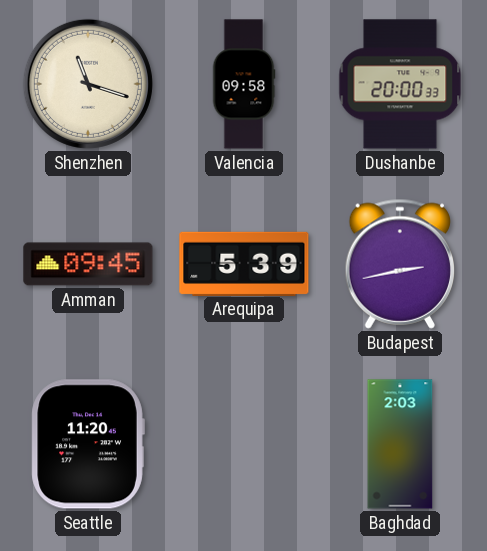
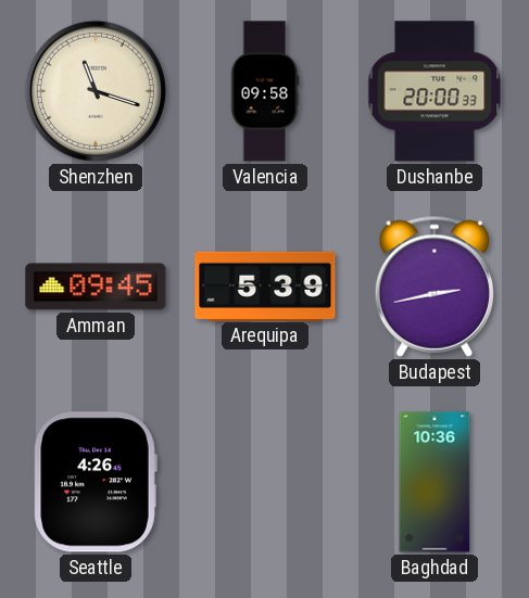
Seattle: 11:20 -> 4:26
Baghdad: 2:03 -> 10:36
